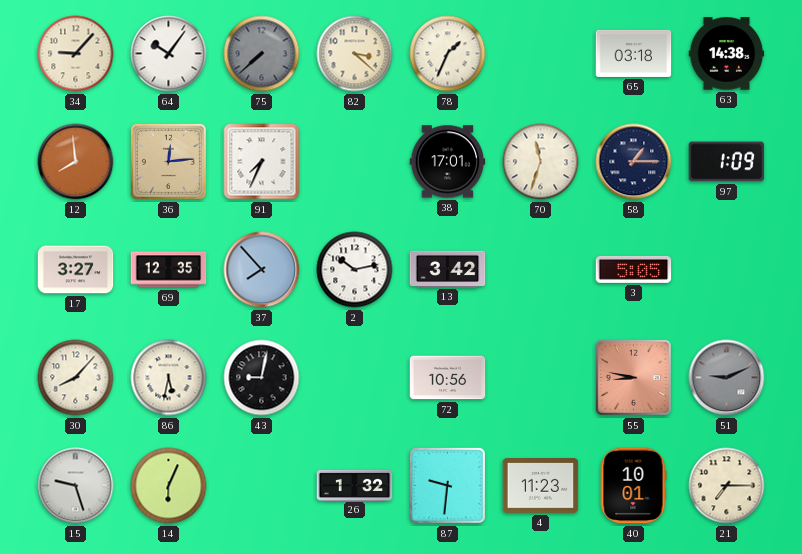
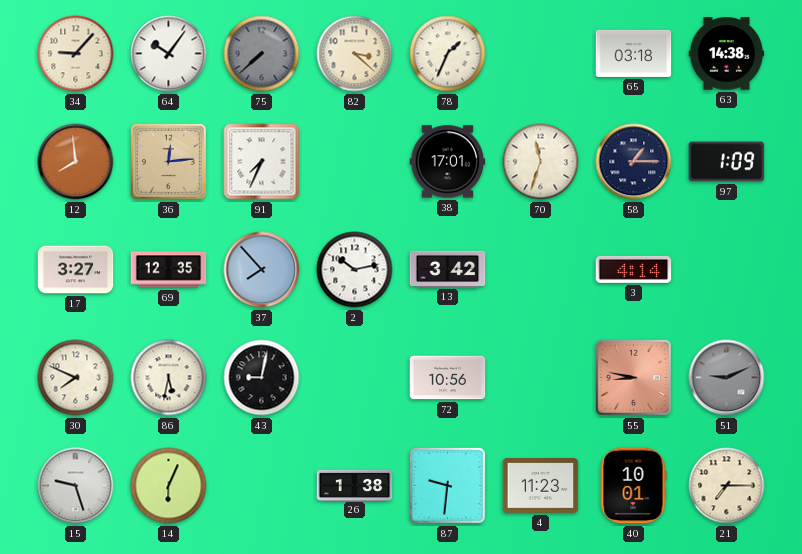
3: 5:05 -> 4:14
30: 8:07 -> 7:49
26: 1:32 -> 1:38
